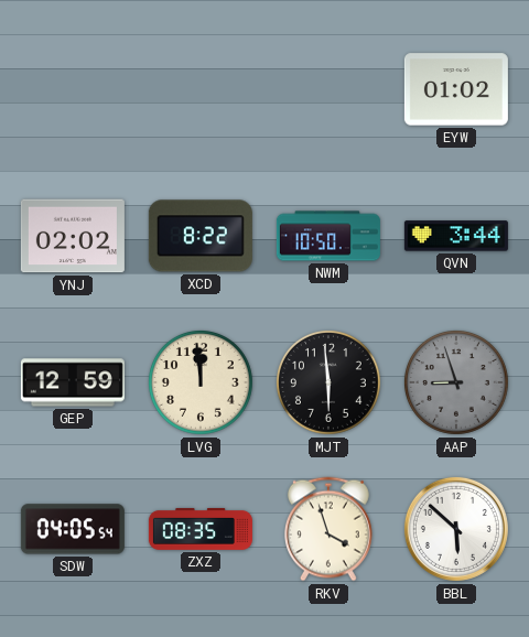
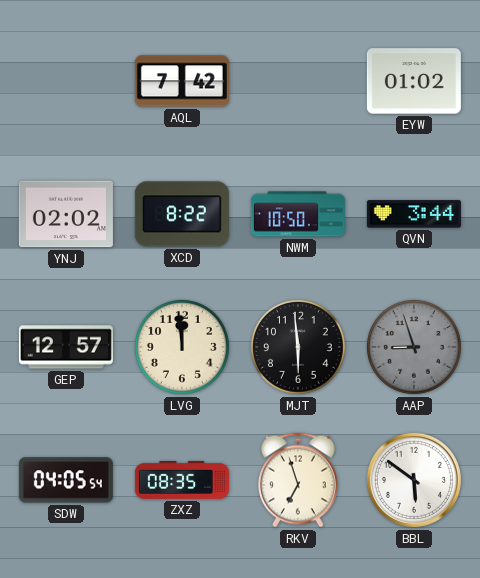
AQL: none -> 7:42
GEP: 12:59 -> 12:57
RKV: 3:57 -> 6:57
BBL: 5:52 -> 5:51
